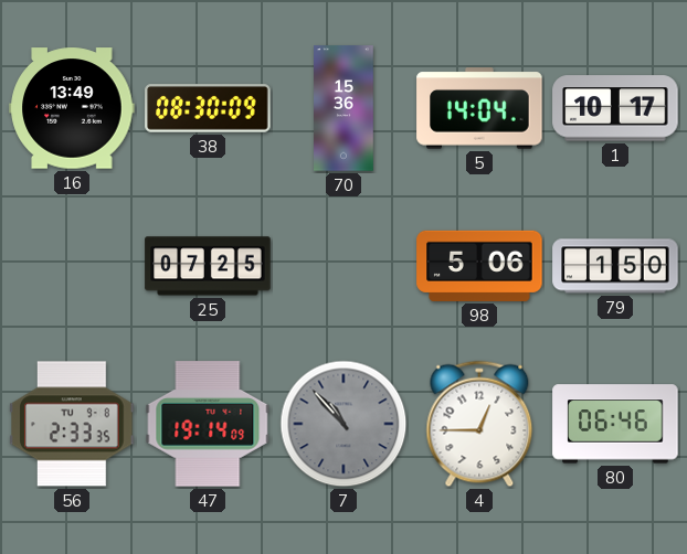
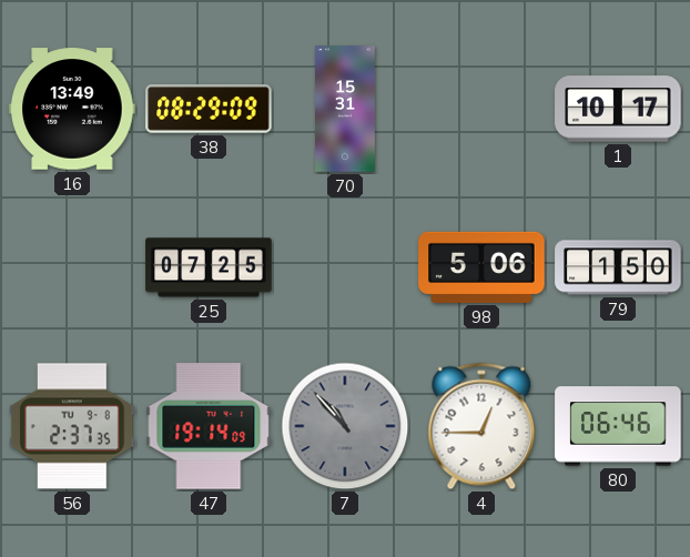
38: 08:30 -> 08:29
70: 15:36 -> 15:31
5: 14:04 -> none
56: 2:33 -> 2:37
